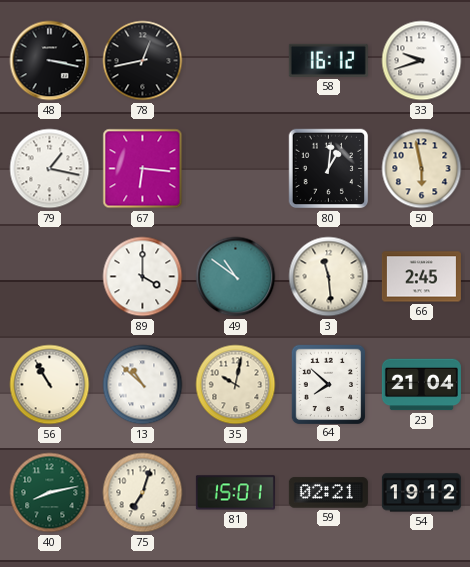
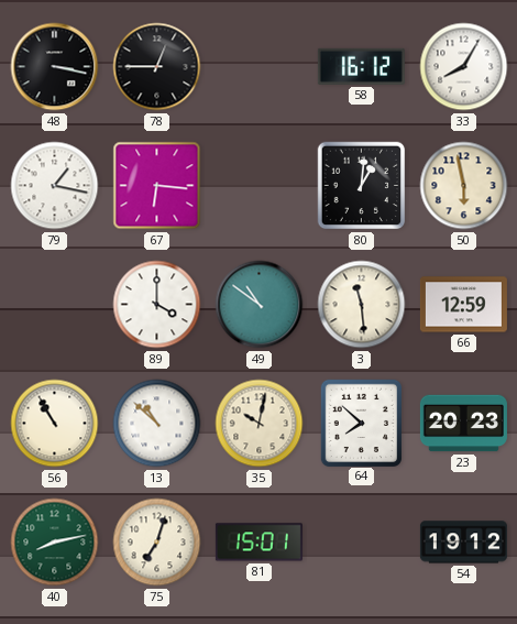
78: 12:43 -> 12:45
33: 9:42 -> 8:05
66: 2:45 -> 12:59
23: 21:04 -> 20:23
59: 02:21 -> none
